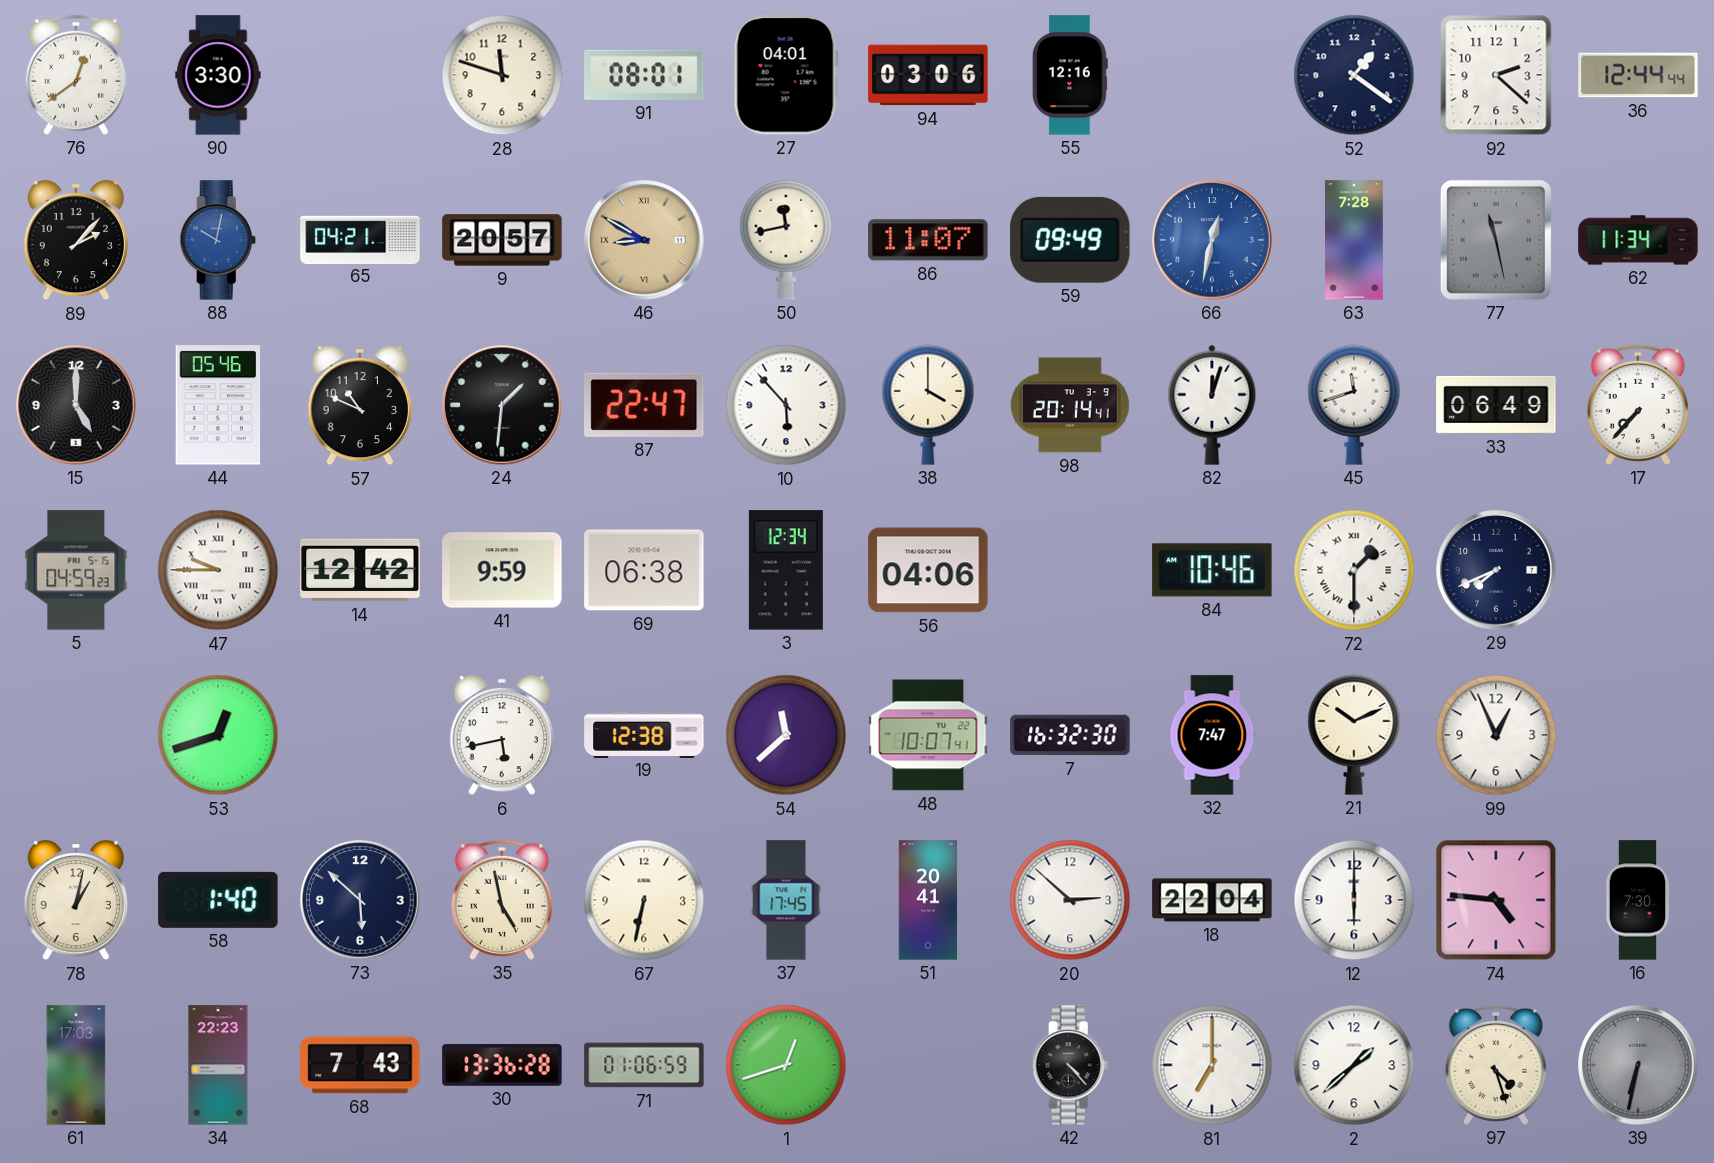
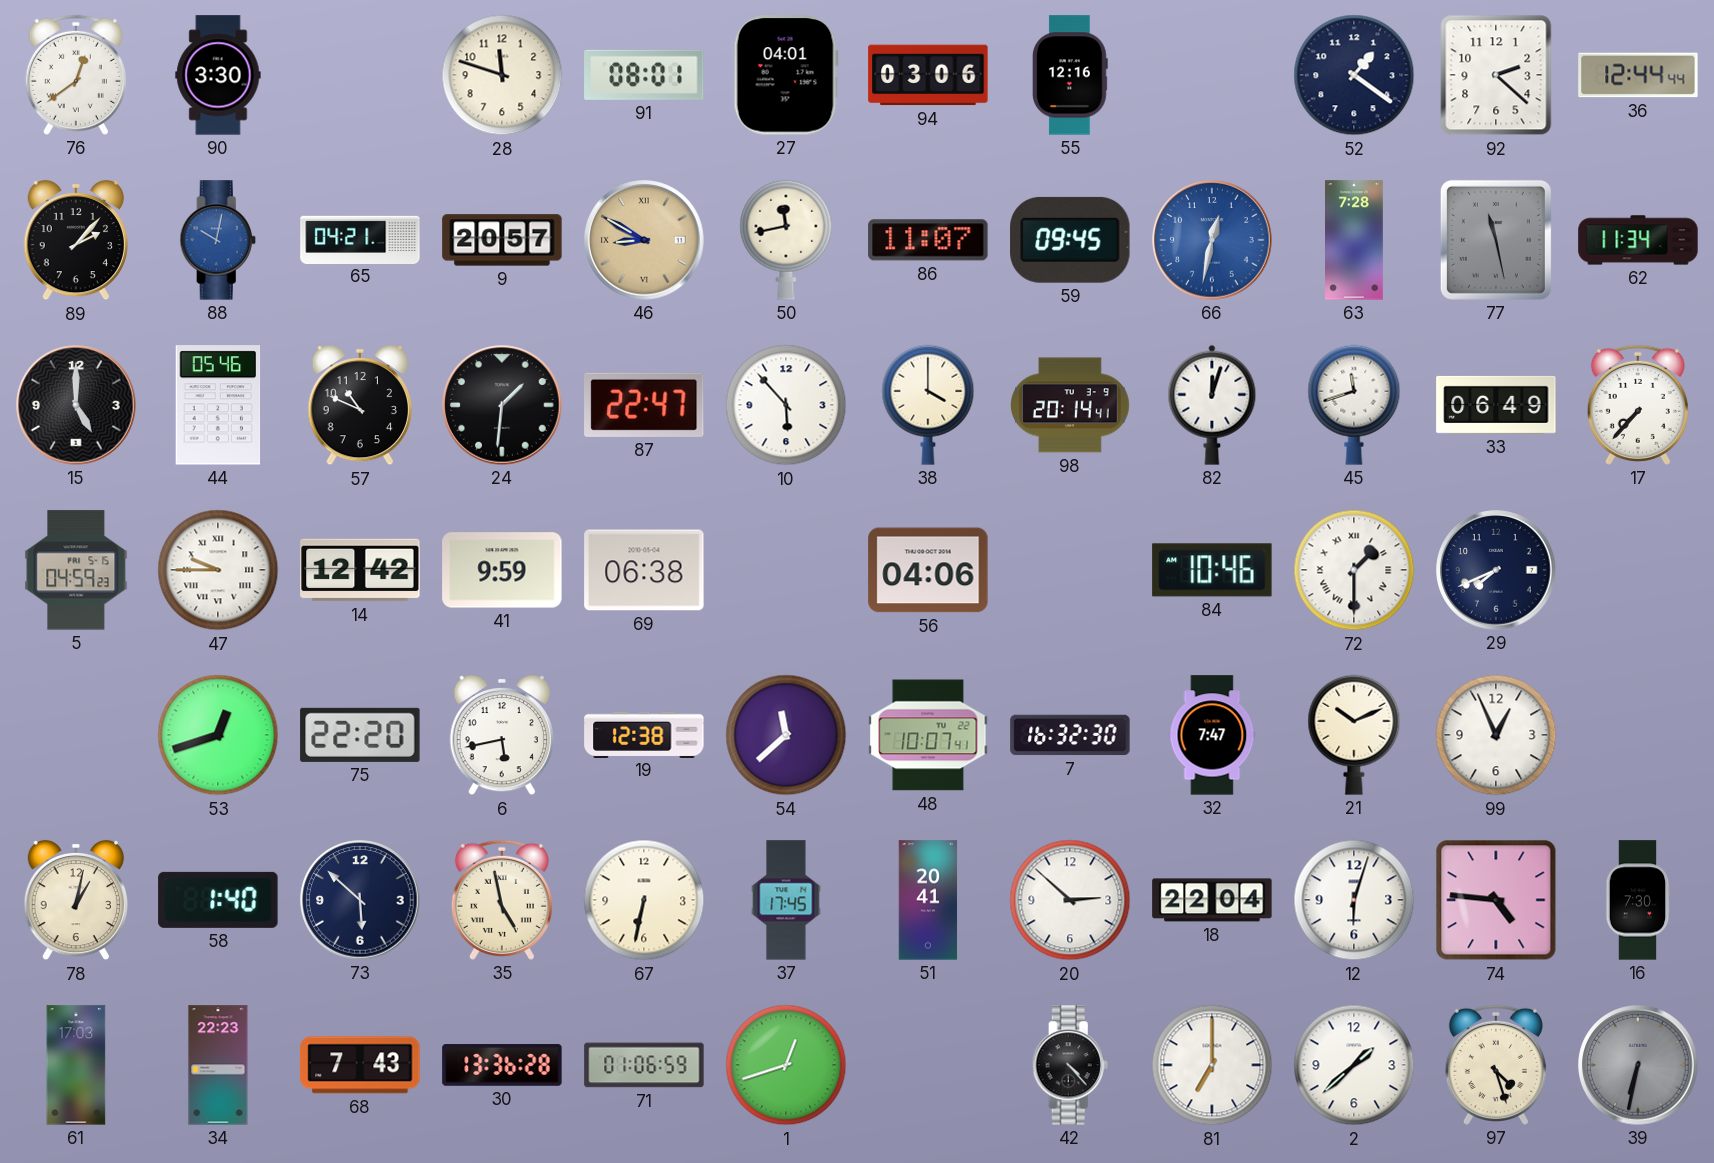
59: 09:49 -> 09:45
3: 12:34 -> none
75: none -> 22:20
12: 6:00 -> 6:03
